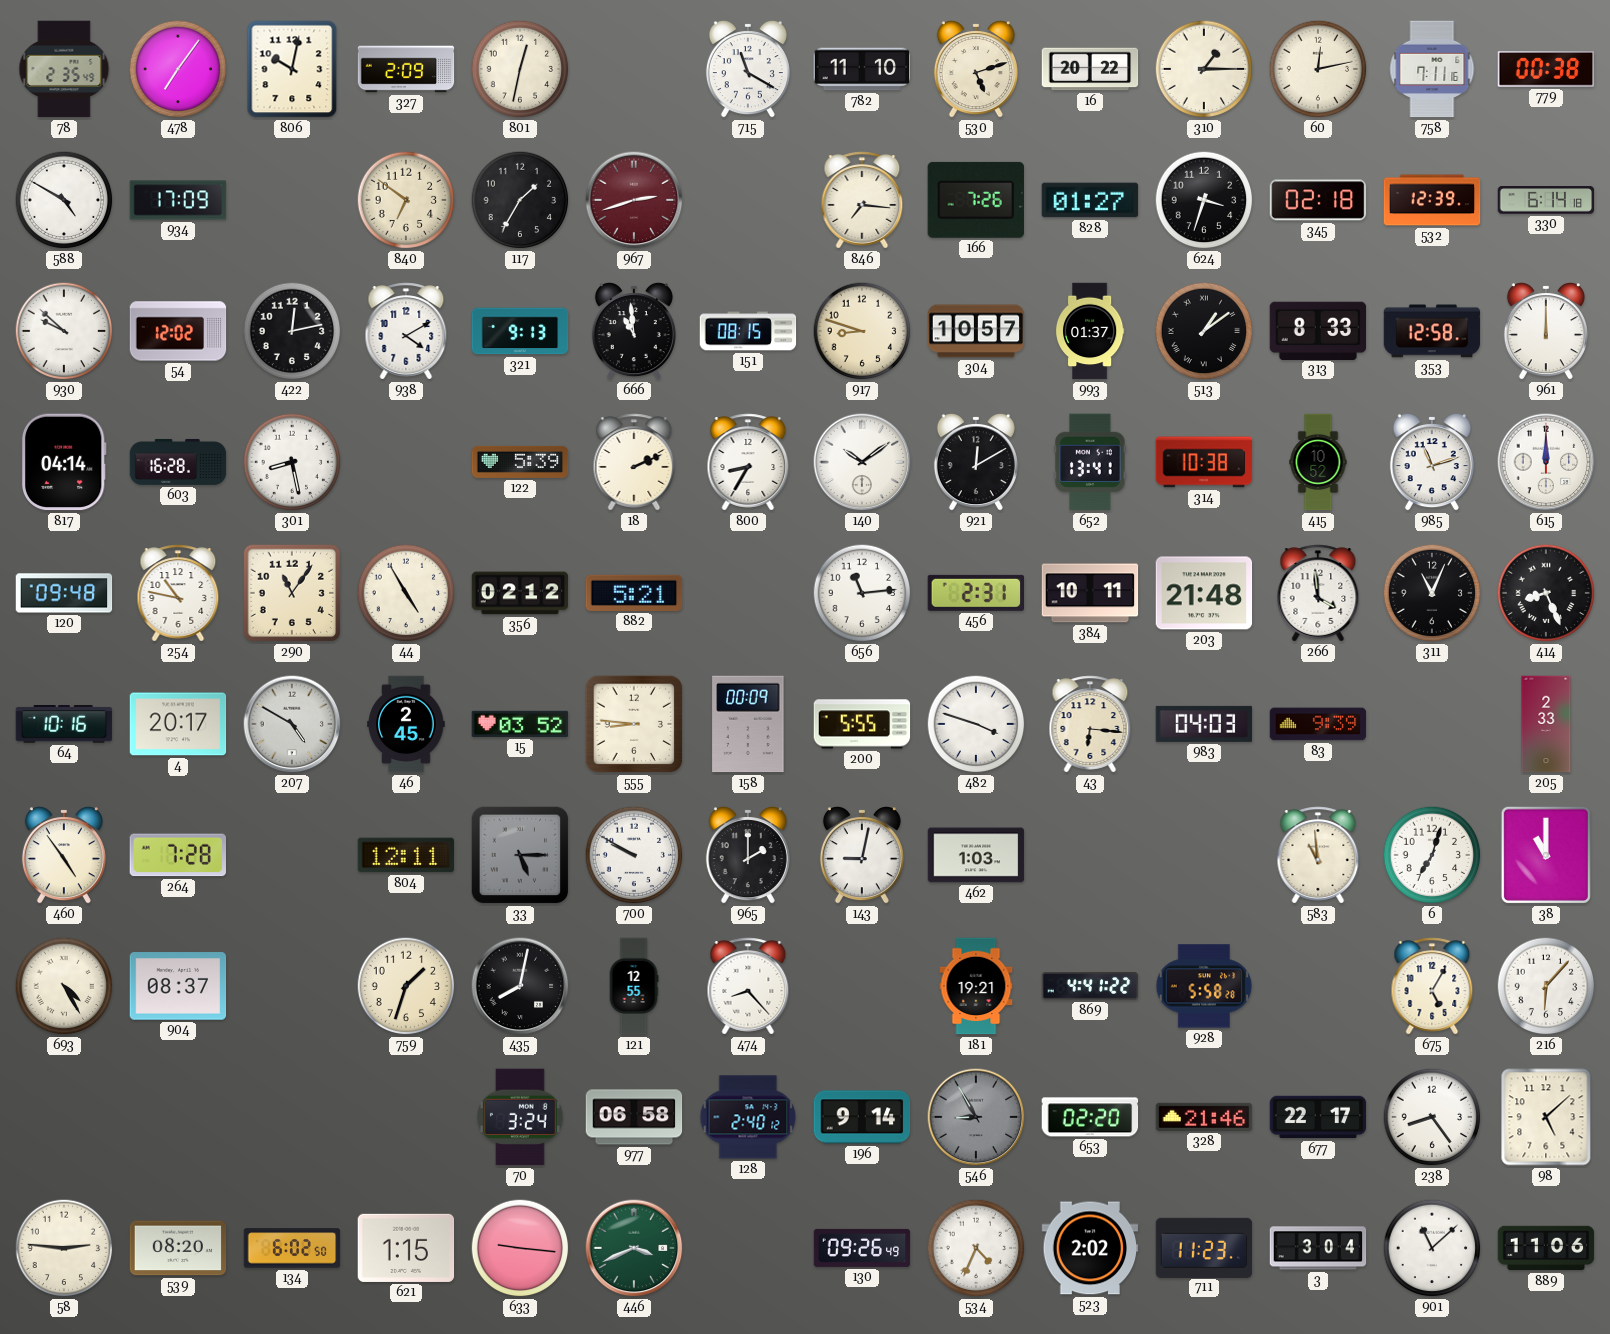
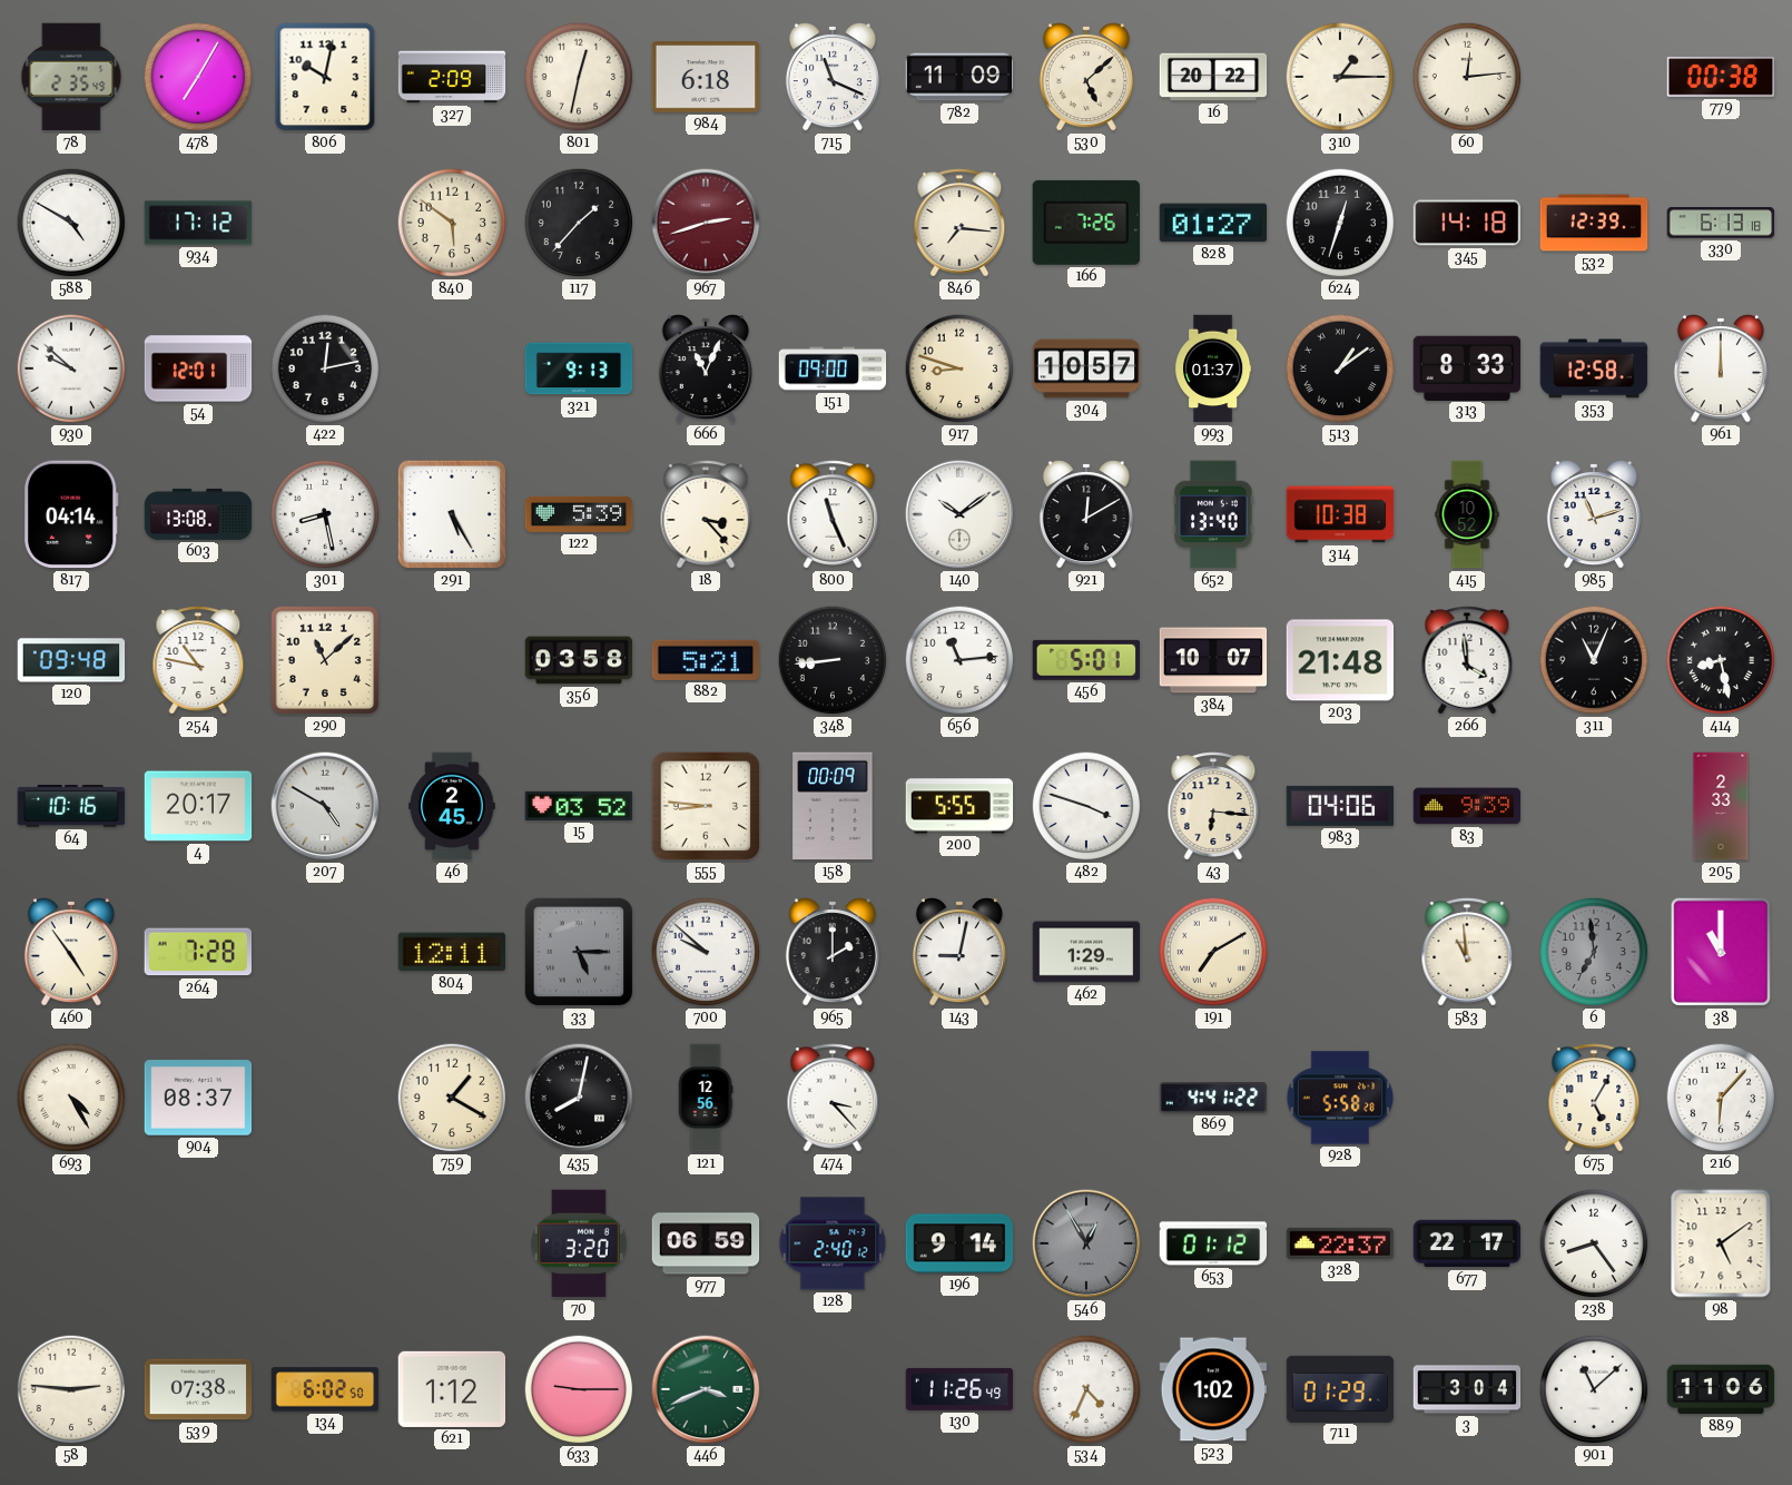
478: 7:06 -> 7:05
984: none -> 6:18
715: 11:20 -> 11:19
782: 11:10 -> 11:09
530: 5:12 -> 5:08
60: 12:13 -> 12:14
758: 7:11 -> none
934: 17:09 -> 17:12
840: 6:51 -> 5:51
117: 1:35 -> 1:37
624: 3:33 -> 12:33
345: 02:18 -> 14:18
330: 6:14 -> 6:13
54: 12:02 -> 12:01
938: 4:10 -> none
666: 10:59 -> 11:04
151: 08:15 -> 09:00
603: 16:28 -> 13:08
291: none -> 5:25
18: 2:11 -> 3:23
800: 8:35 -> 11:26
652: 13:41 -> 13:40
615: 12:00 -> none
290: 11:06 -> 11:08
44: 4:55 -> none
356: 02:12 -> 03:58
348: none -> 8:44
456: 2:31 -> 5:01
384: 10:11 -> 10:07
414: 8:26 -> 8:28
983: 04:03 -> 04:06
700: 9:50 -> 9:52
462: 1:03 -> 1:29
191: none -> 7:10
6: 7:03 -> 6:59
6 dial: white -> grey
759: 1:33 -> 1:20
121: 12:55 -> 12:56
474: 8:23 -> 3:23
181: 19:21 -> none
70: 3:24 -> 3:20
977: 06:58 -> 06:59
546: 8:55 -> 12:55
653: 02:20 -> 01:12
328: 21:46 -> 22:37
98: 5:08 -> 5:09
539: 08:20 -> 07:38
621: 1:15 -> 1:12
633: 9:16 -> 9:15
130: 09:26 -> 11:26
523: 2:02 -> 1:02
711: 11:23 -> 01:29
